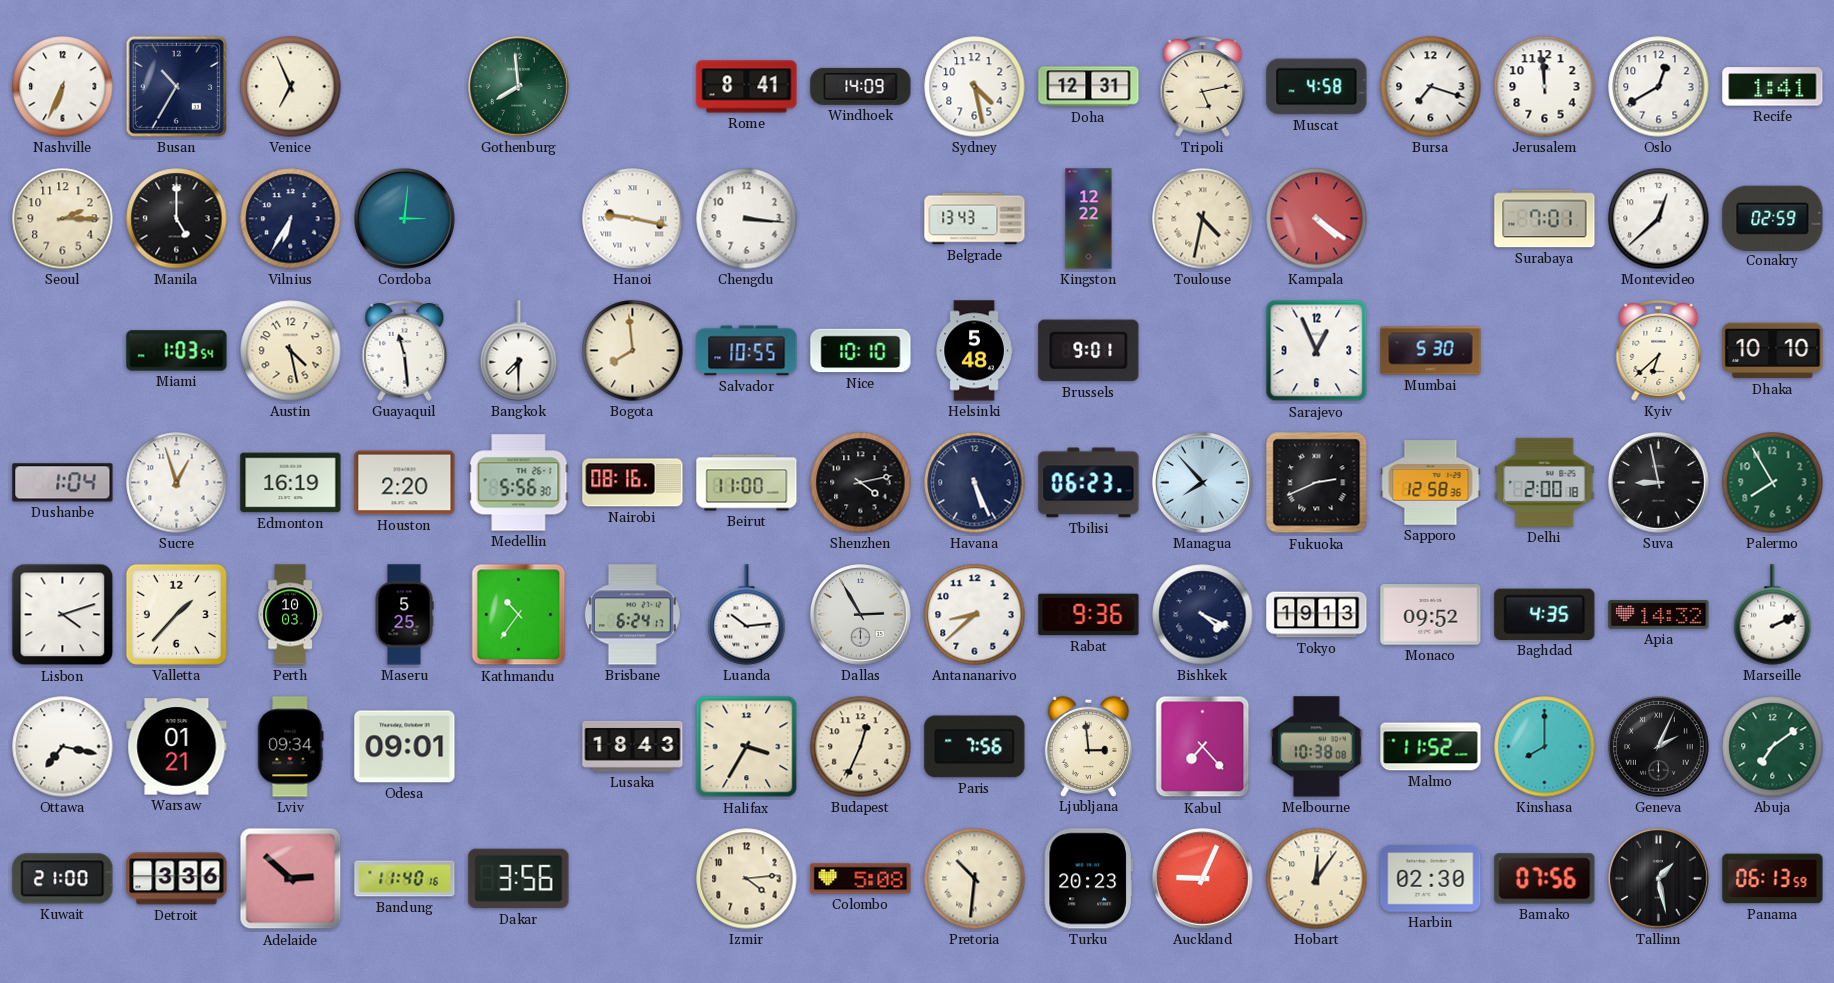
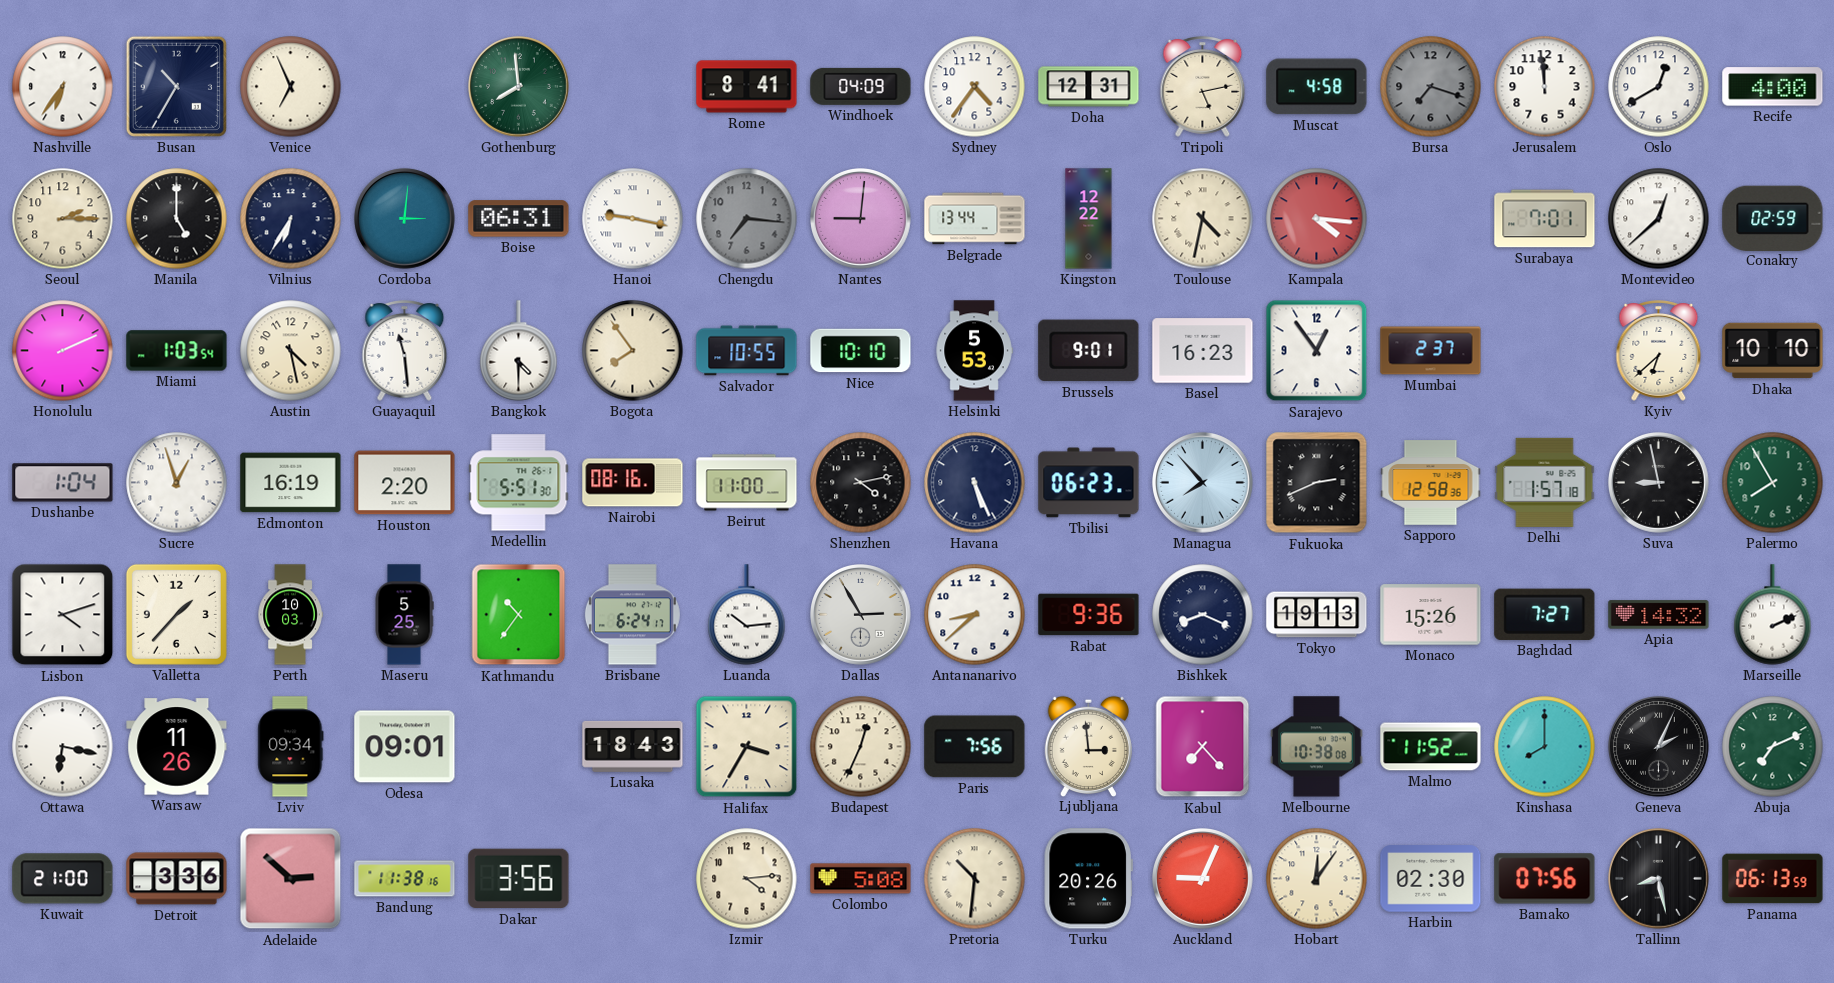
Nashville: 6:34 -> 6:36
Windhoek: 14:09 -> 04:09
Sydney: 4:28 -> 4:36
Bursa dial: white -> grey
Recife: 1:41 -> 4:00
Boise: none -> 06:31
Chengdu: 3:16 -> 7:16
Chengdu dial: white -> grey
Nantes: none -> 9:01
Belgrade: 13:43 -> 13:44
Kampala: 4:21 -> 4:16
Honolulu: none -> 2:11
Bangkok: 7:30 -> 4:30
Bogota: 7:59 -> 7:54
Helsinki: 5:48 -> 5:53
Basel: none -> 16:23
Sarajevo: 12:56 -> 12:54
Mumbai: 5:30 -> 2:37
Medellin: 5:56 -> 5:51
Delhi: 2:00 -> 1:57
Bishkek: 4:19 -> 8:19
Monaco: 09:52 -> 15:26
Baghdad: 4:35 -> 7:27
Ottawa: 7:17 -> 6:17
Warsaw: 01:21 -> 11:26
Abuja: 7:09 -> 7:11
Bandung: 11:40 -> 11:38
Turku: 20:23 -> 20:26
Tallinn: 1:28 -> 8:28
